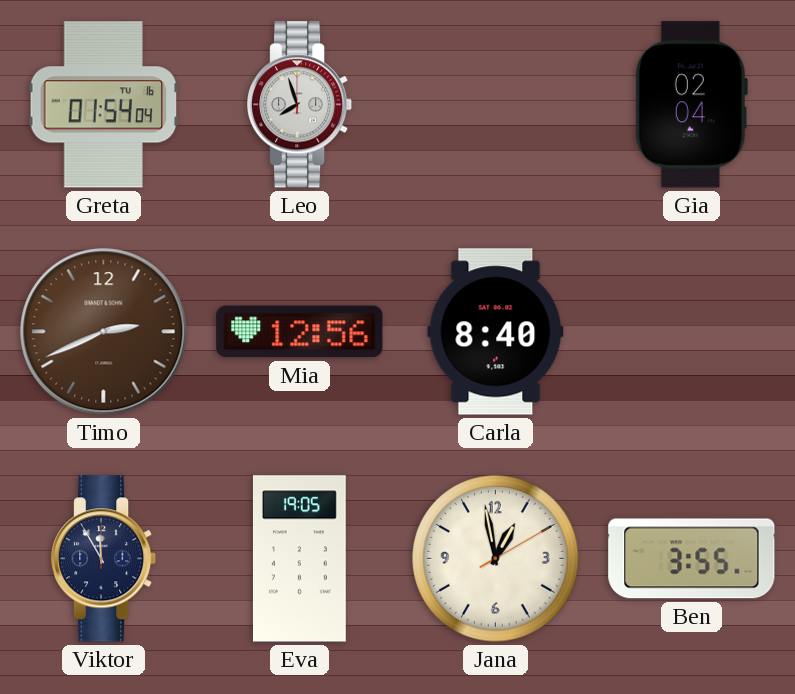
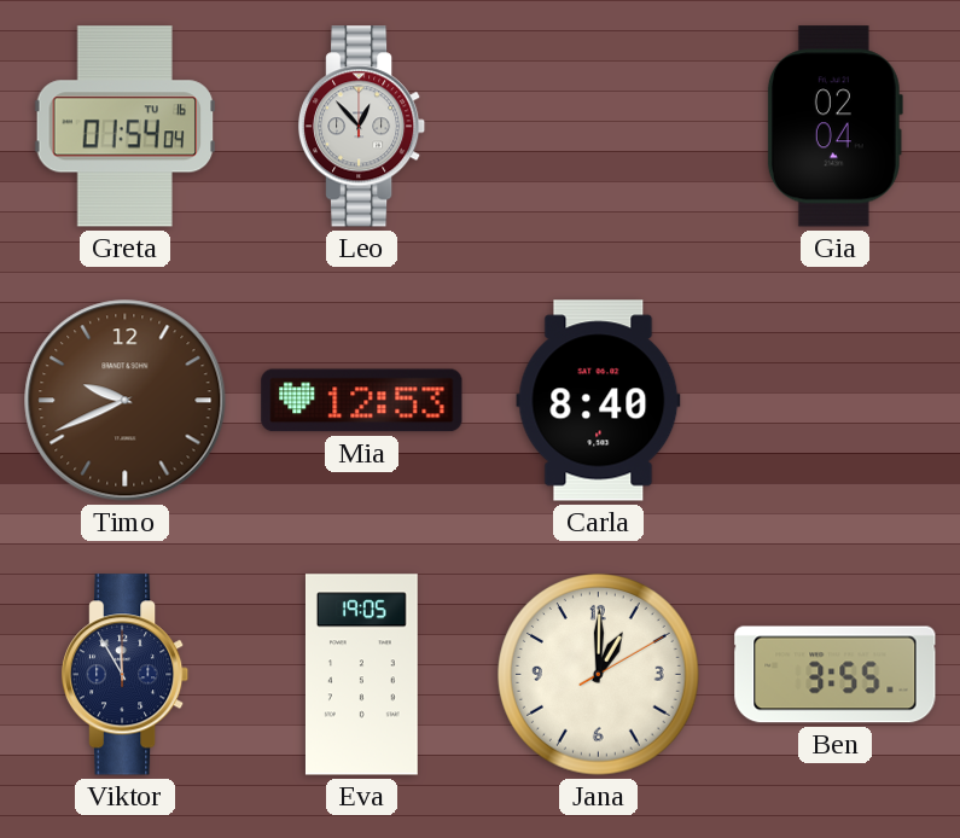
Leo: 7:57 -> 12:53
Timo: 2:41 -> 9:41
Mia: 12:56 -> 12:53
Jana: 12:58 -> 1:00
